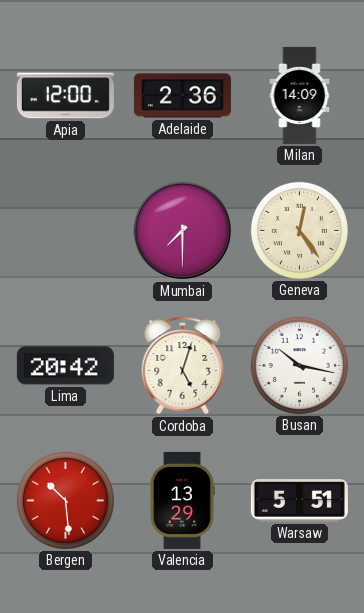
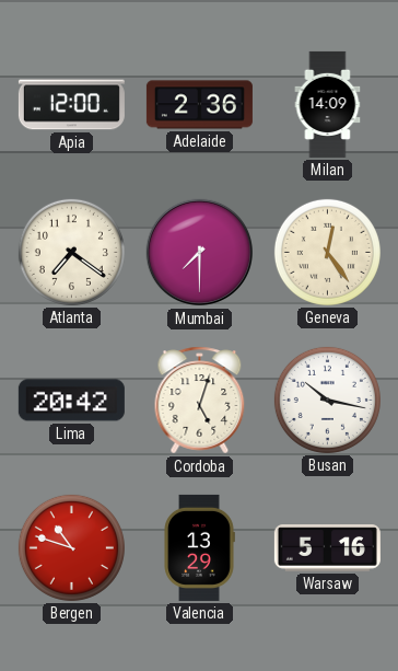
Atlanta: none -> 7:21
Bergen: 10:29 -> 10:48
Warsaw: 5:51 -> 5:16
